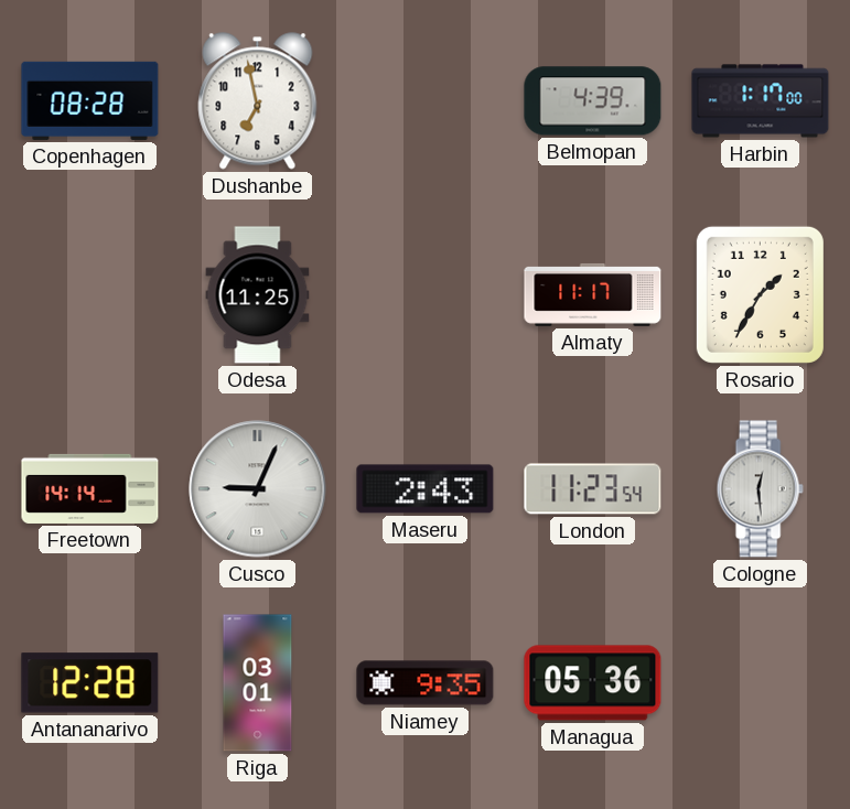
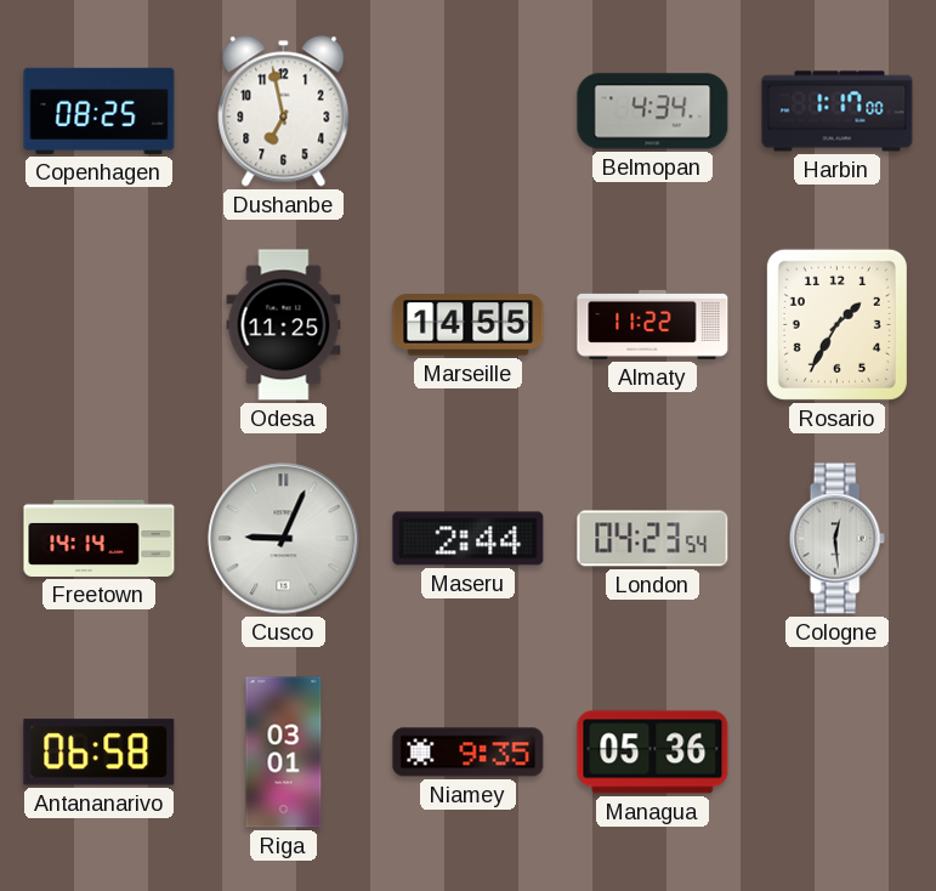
Copenhagen: 08:28 -> 08:25
Belmopan: 4:39 -> 4:34
Marseille: none -> 14:55
Almaty: 11:17 -> 11:22
Maseru: 2:43 -> 2:44
London: 11:23 -> 04:23
Antananarivo: 12:28 -> 06:58
